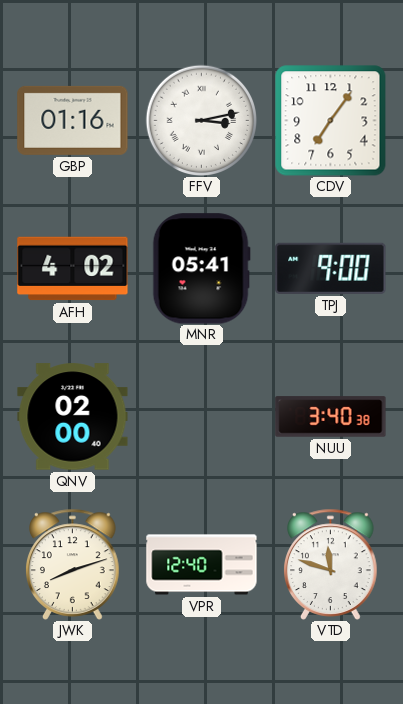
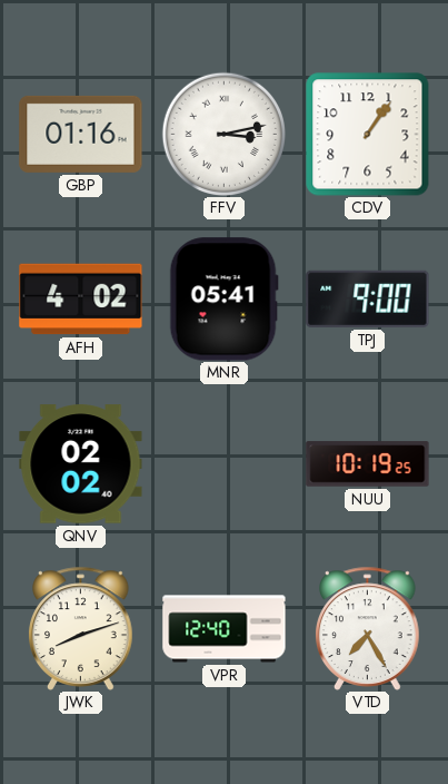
CDV: 7:06 -> 1:06
QNV: 02:00 -> 02:02
NUU: 3:40 -> 10:19
VTD: 11:48 -> 7:25
